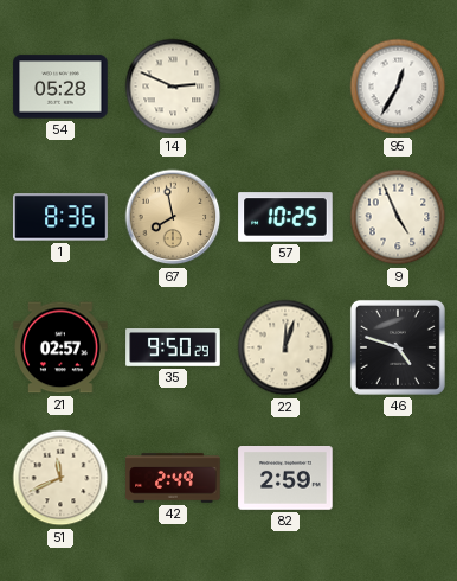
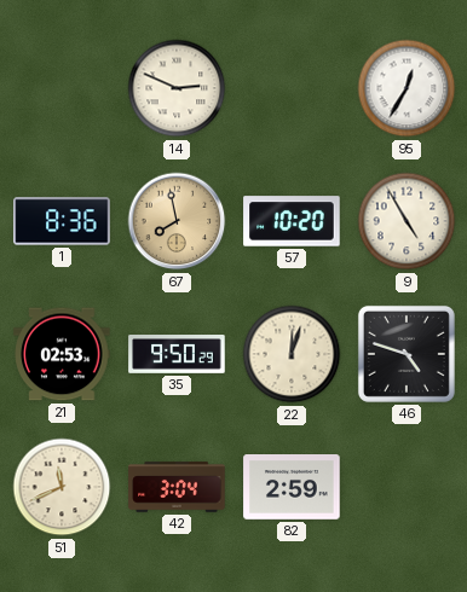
54: 05:28 -> none
57: 10:25 -> 10:20
9: 4:56 -> 4:55
21: 02:57 -> 02:53
42: 2:49 -> 3:04
